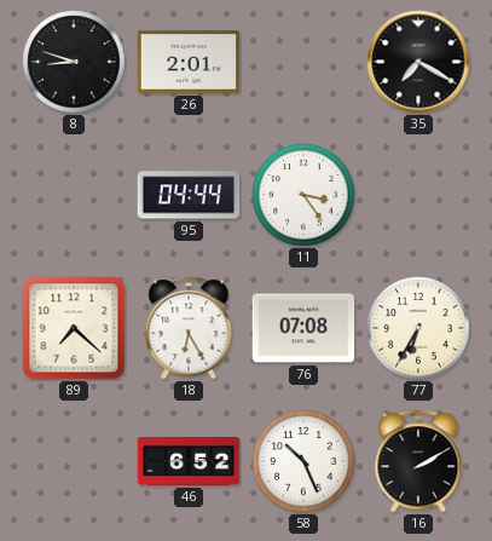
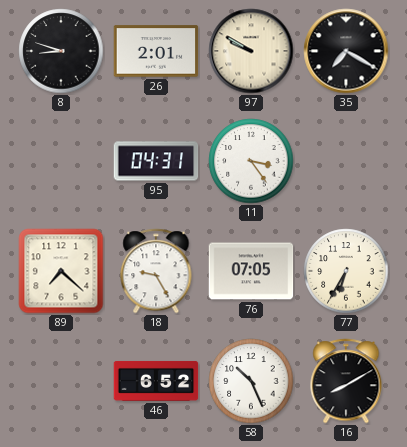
97: none -> 9:50
95: 04:44 -> 04:31
18: 6:25 -> 9:25
76: 07:08 -> 07:05
16: 2:10 -> 8:10
